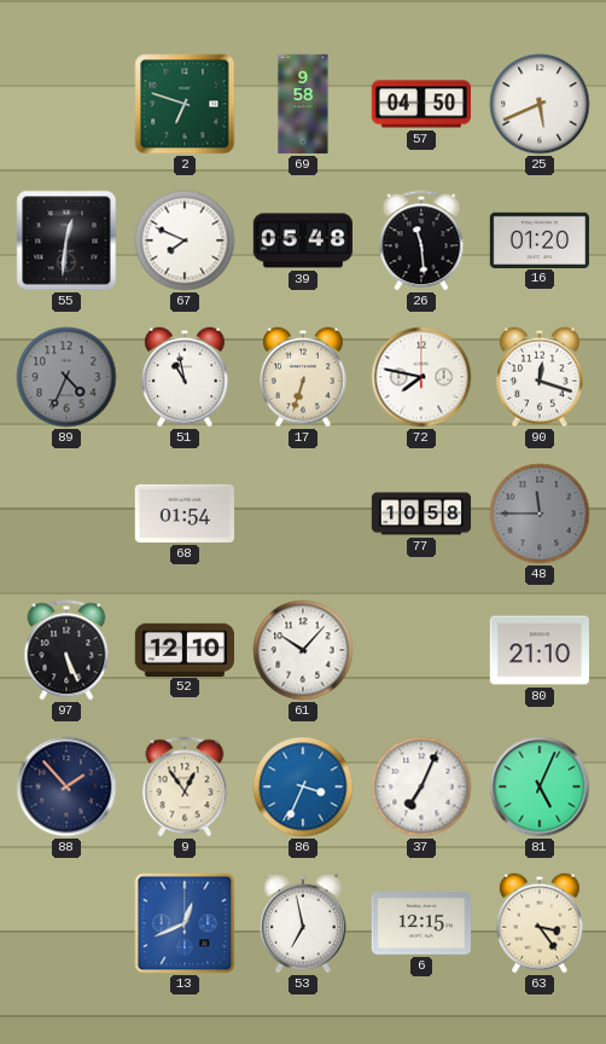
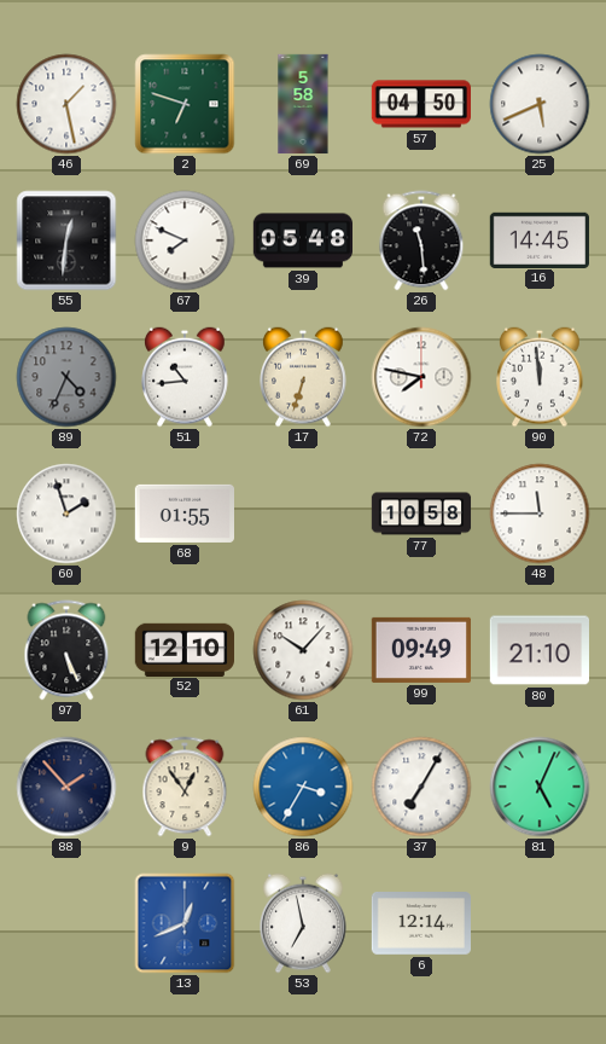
46: none -> 1:28
69: 9:58 -> 5:58
16: 01:20 -> 14:45
51: 10:58 -> 10:44
90: 12:18 -> 11:59
60: none -> 1:57
68: 01:54 -> 01:55
48 dial: grey -> white
99: none -> 09:49
86: 3:34 -> 3:35
37: 7:04 -> 7:05
6: 12:15 -> 12:14
63: 3:24 -> none
